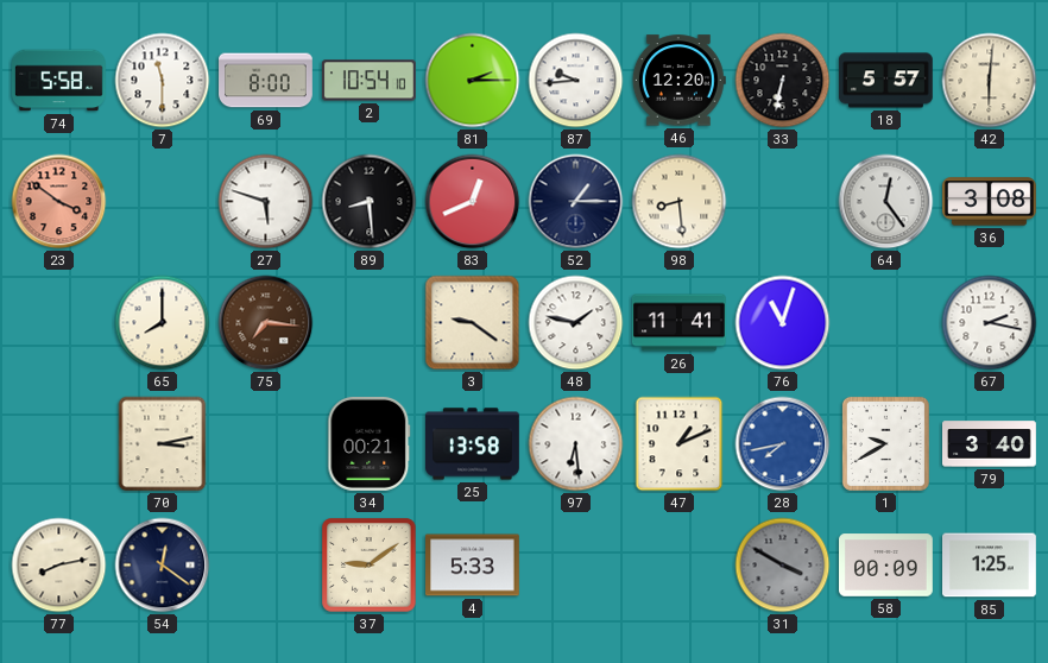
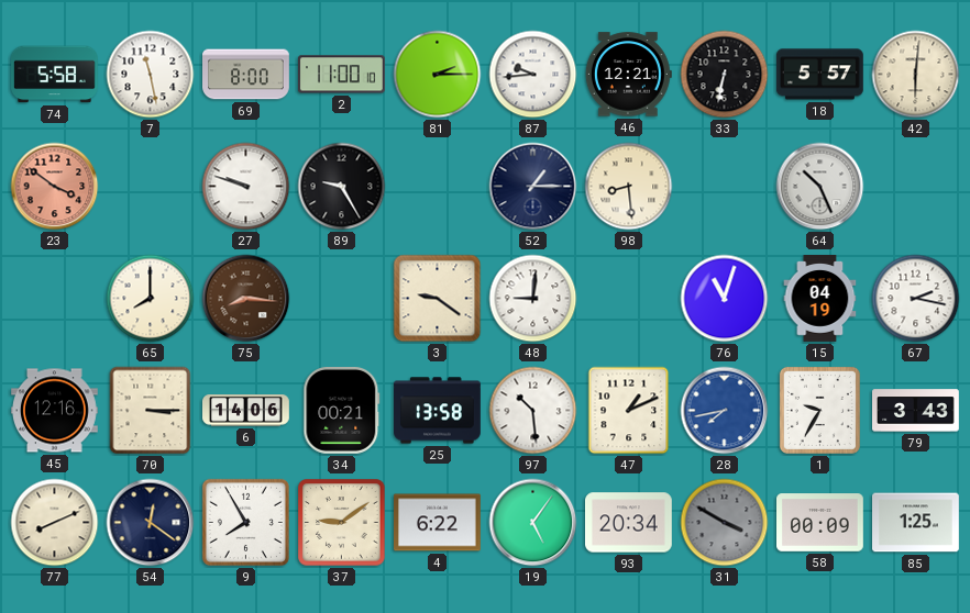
7: 11:30 -> 11:28
2: 10:54 -> 11:00
46: 12:20 -> 12:21
27: 5:48 -> 9:48
89: 8:29 -> 9:25
83: 12:41 -> none
64: 12:24 -> 10:26
36: 3:08 -> none
75: 7:16 -> 8:16
48: 1:47 -> 9:01
26: 11:41 -> none
15: none -> 04:19
45: none -> 12:16
70: 3:13 -> 3:15
6: none -> 14:06
97: 6:29 -> 10:29
1: 9:40 -> 9:35
79: 3:40 -> 3:43
77: 8:13 -> 8:11
9: none -> 7:55
4: 5:33 -> 6:22
19: none -> 5:06
93: none -> 20:34
